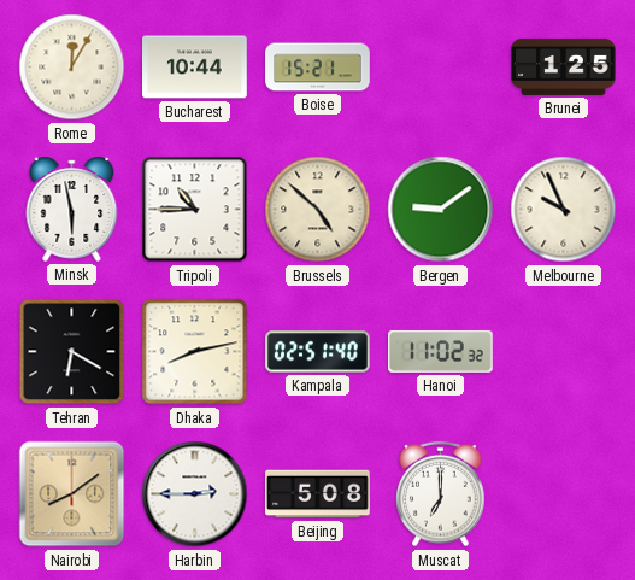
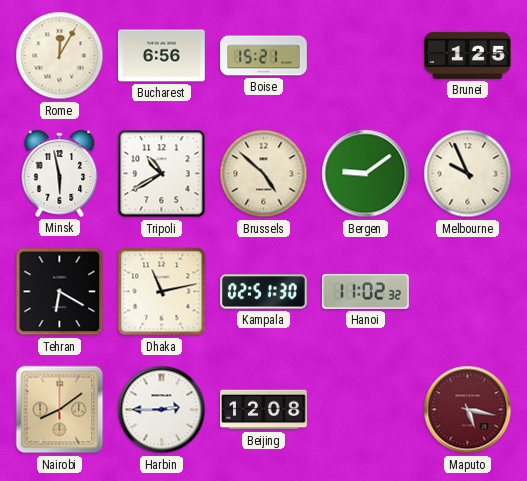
Bucharest: 10:44 -> 6:56
Tripoli: 10:45 -> 10:40
Dhaka: 8:13 -> 11:13
Kampala: 02:51:40 -> 02:51:30
Beijing: 5:08 -> 12:08
Muscat: 7:00 -> none
Maputo: none -> 5:17
